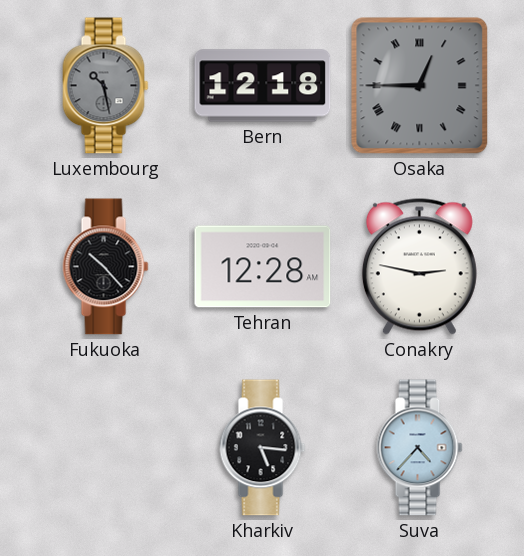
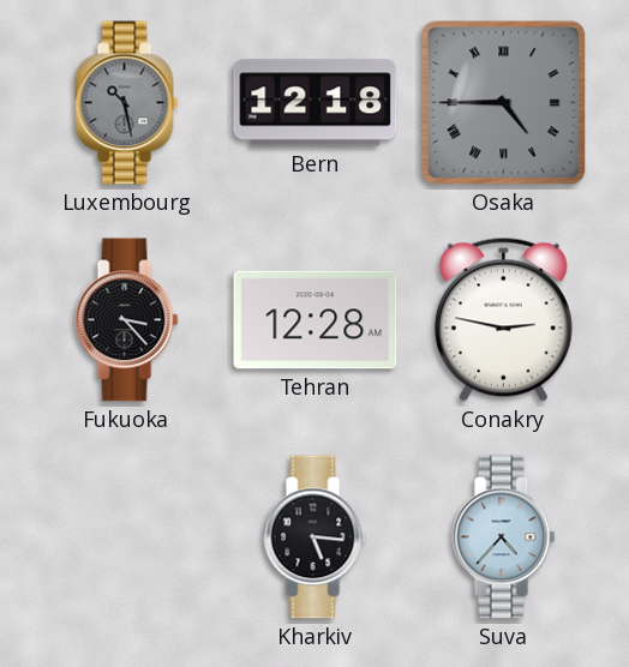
Osaka: 12:45 -> 4:45
Fukuoka: 10:23 -> 3:23
